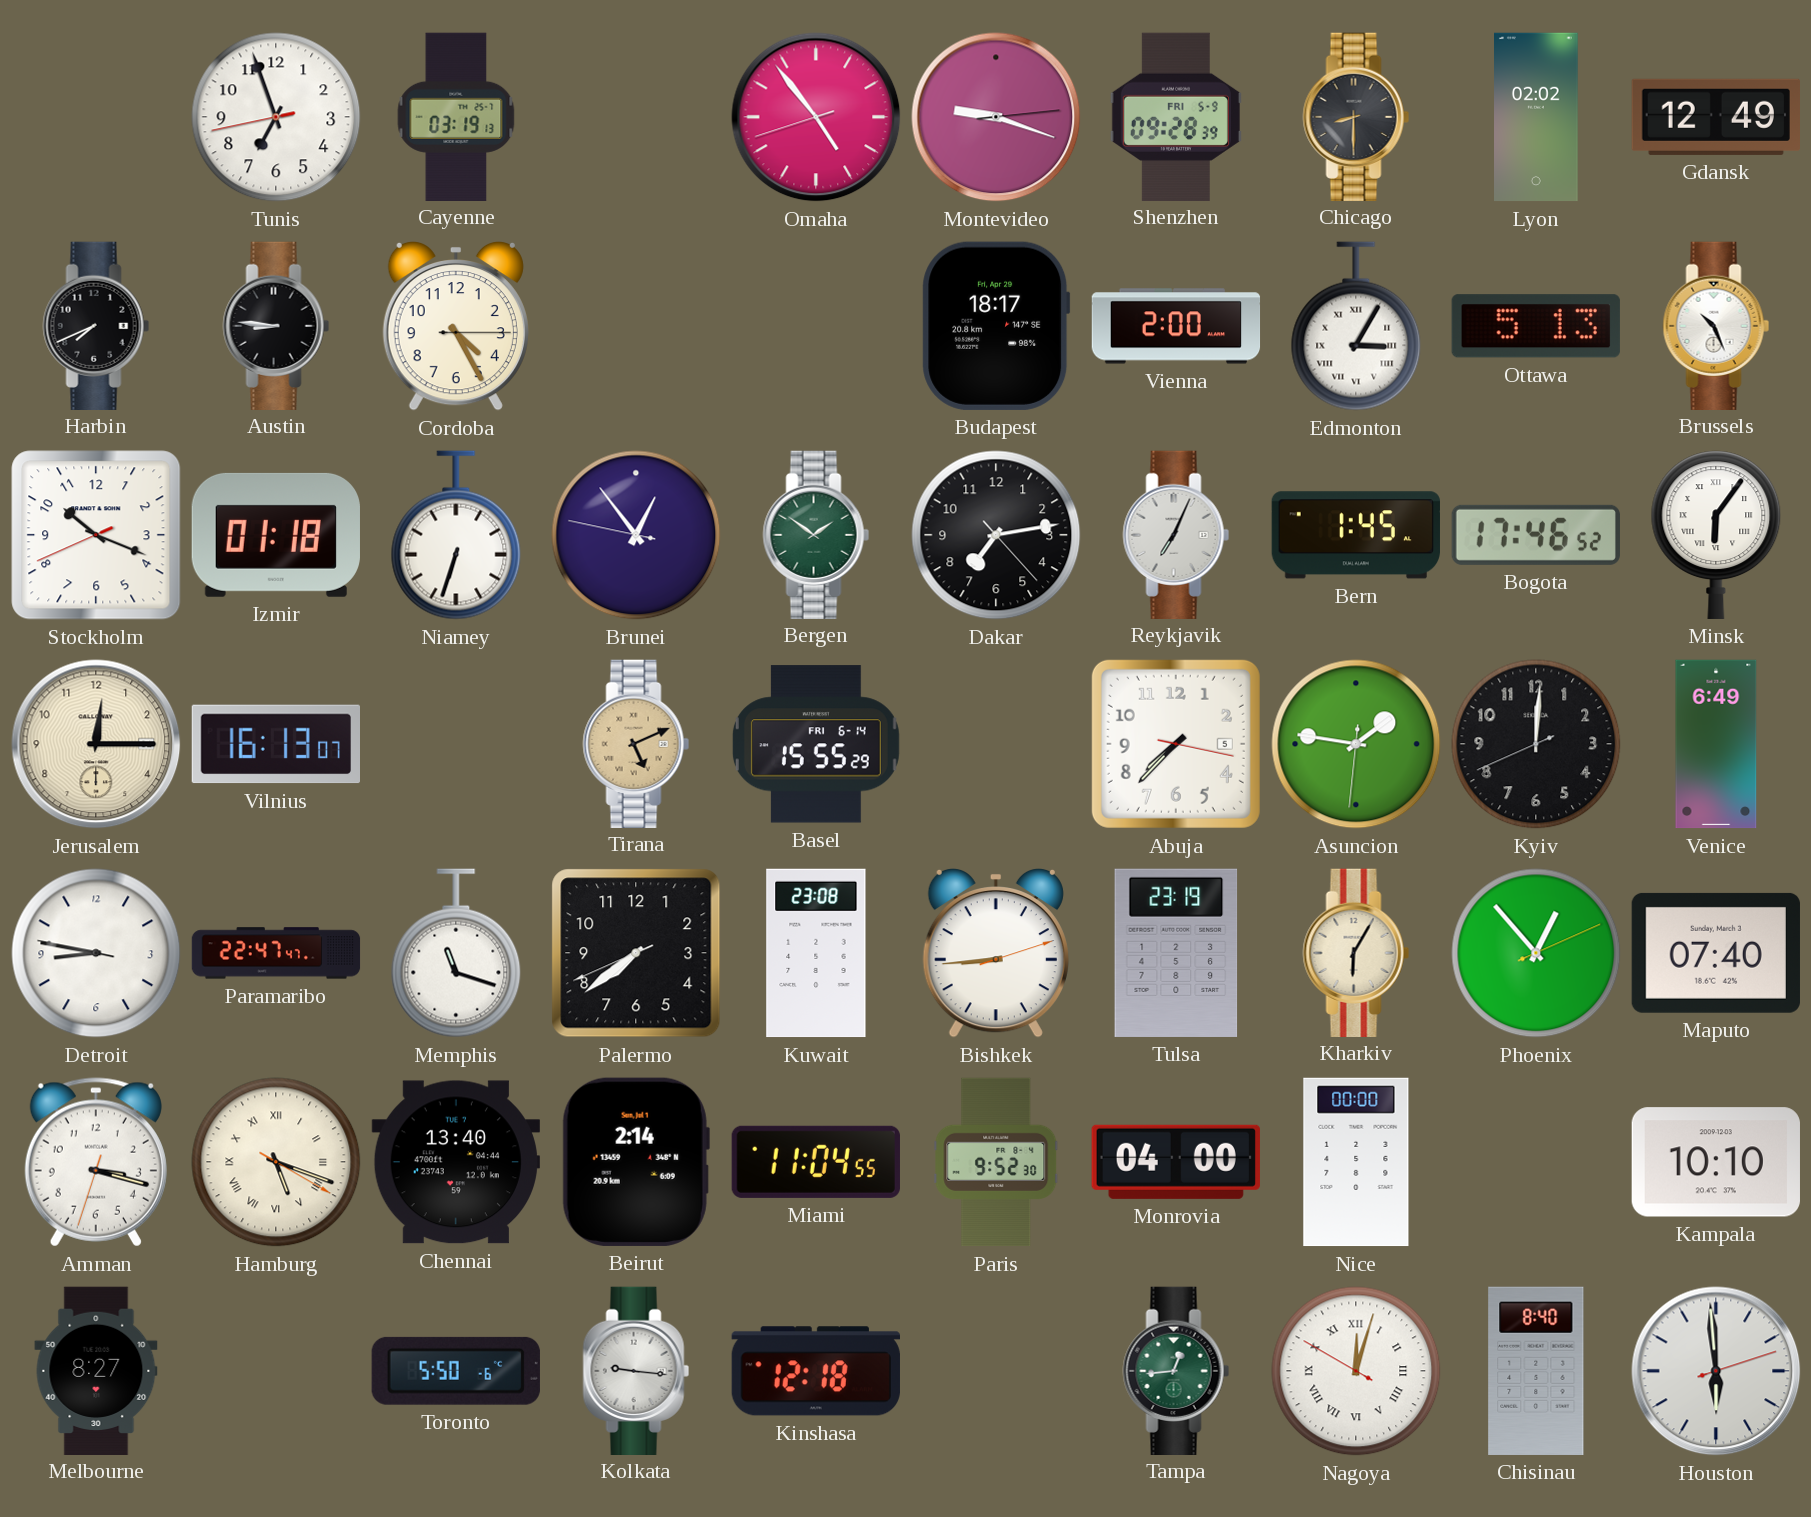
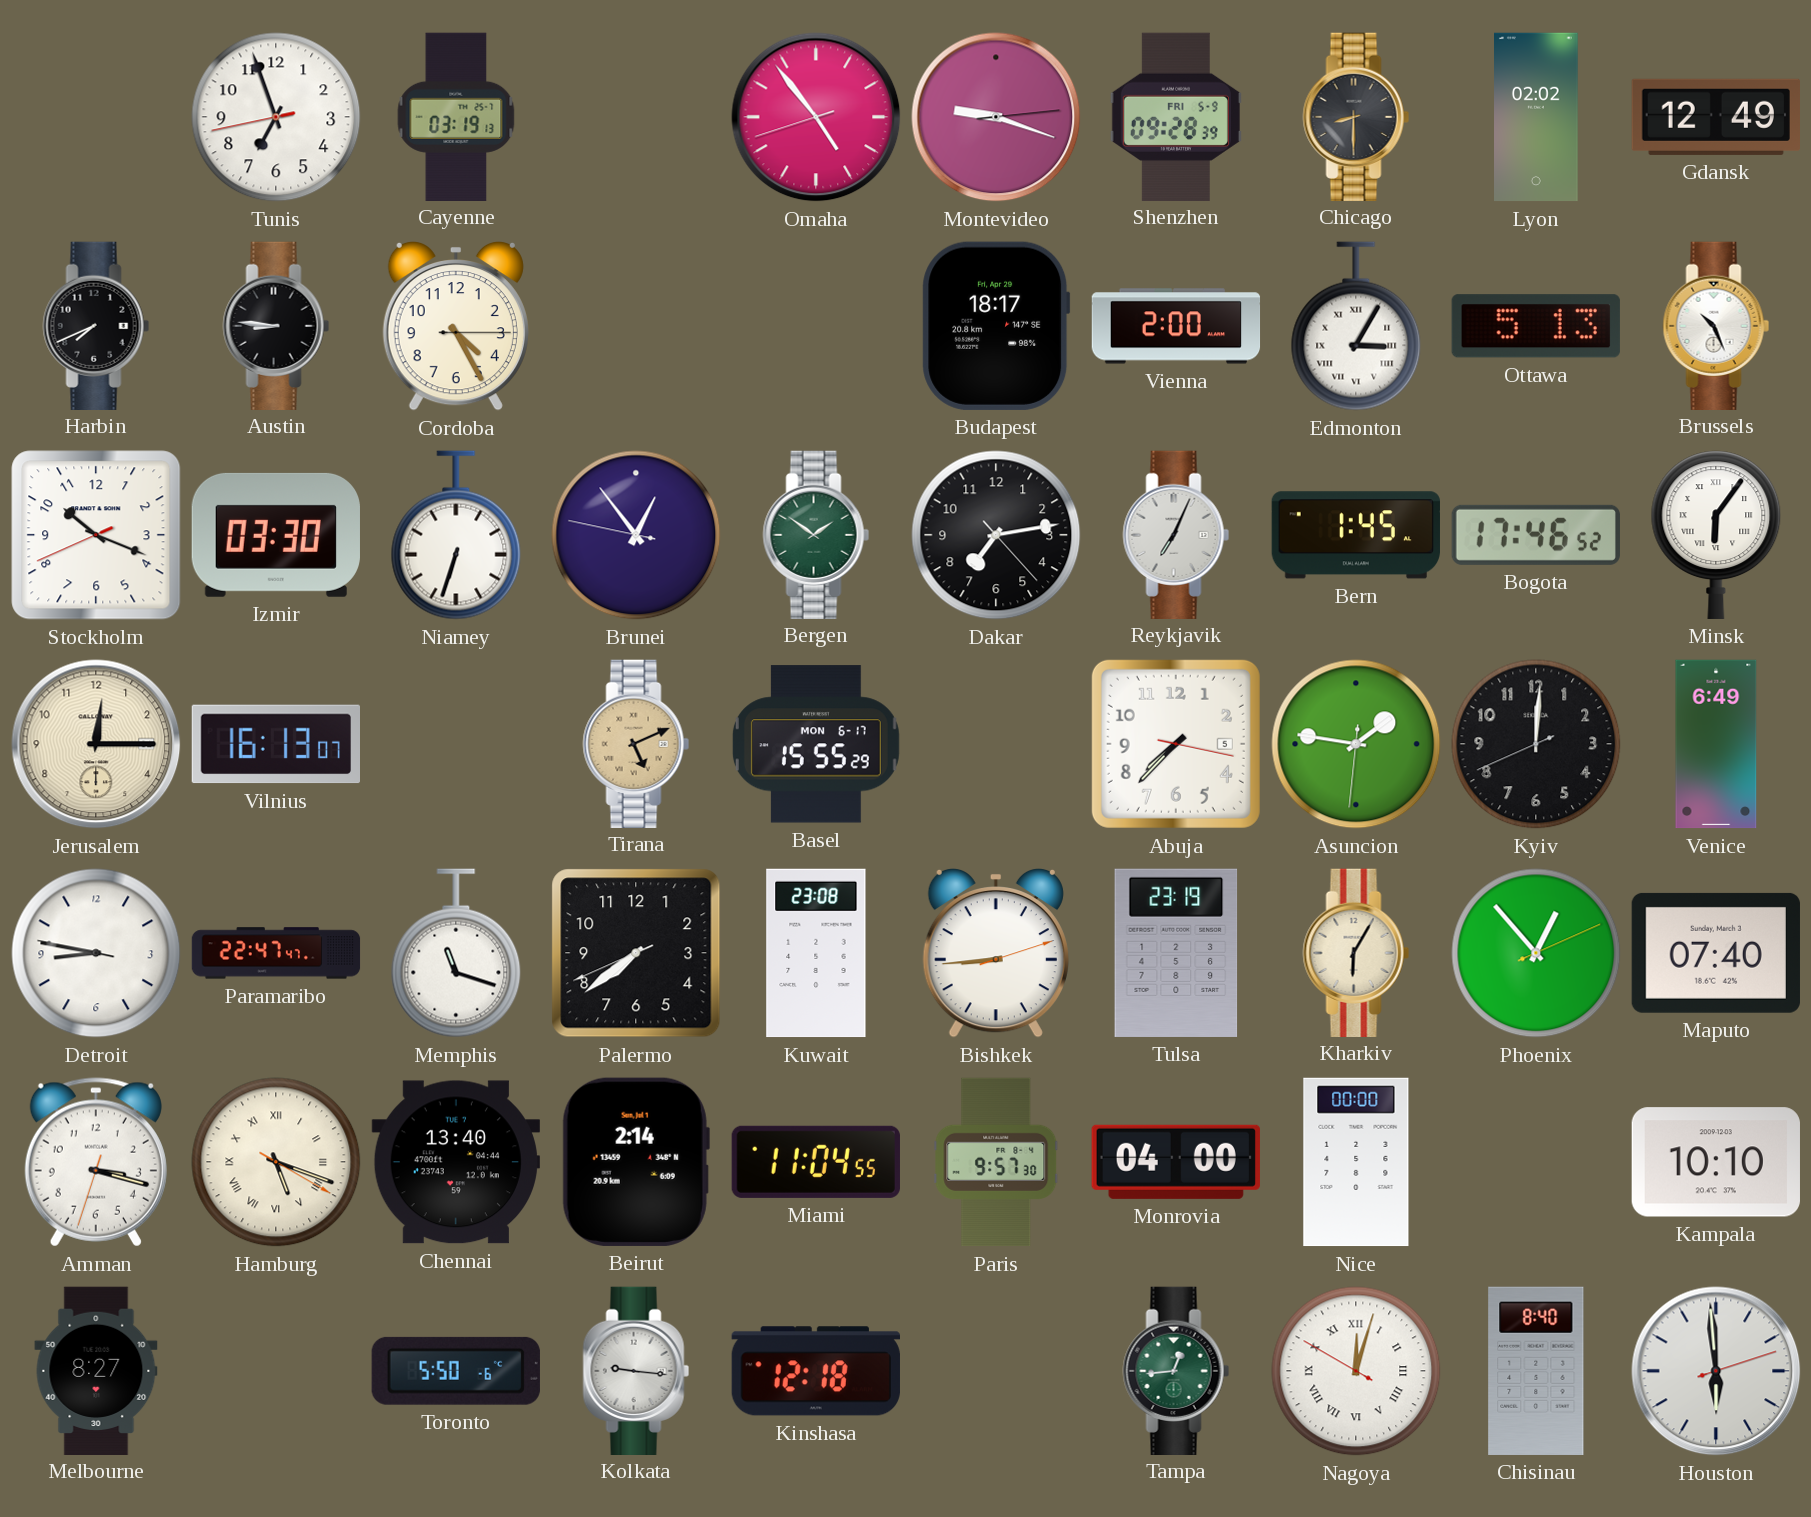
Izmir: 01:18 -> 03:30
Basel date: FRI 6-14 -> MON 6-17
Paris: 9:52 -> 9:57
